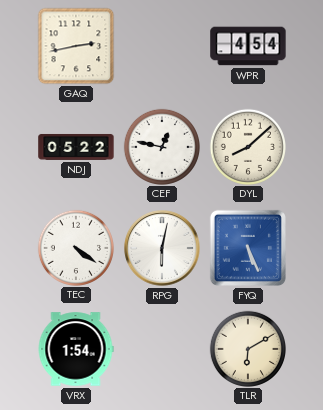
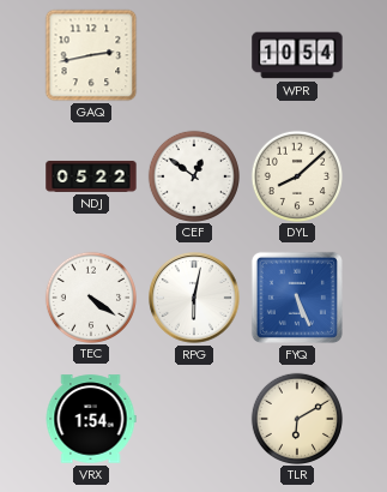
WPR: 4:54 -> 10:54
CEF: 12:47 -> 12:51
